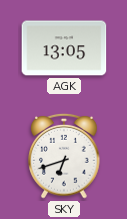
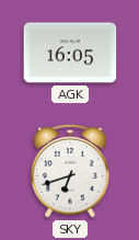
AGK: 13:05 -> 16:05
